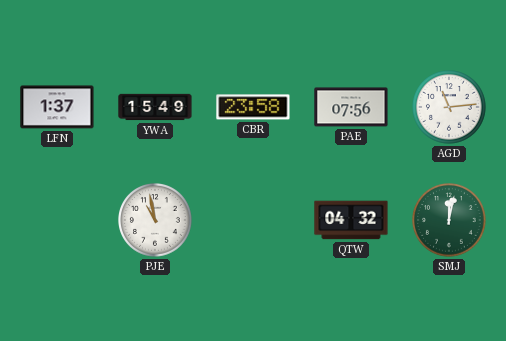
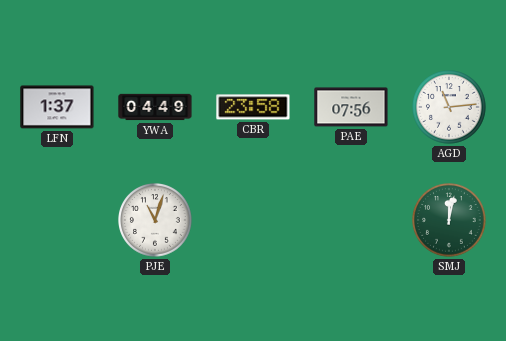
YWA: 15:49 -> 04:49
PJE: 10:58 -> 11:03
QTW: 04:32 -> none
